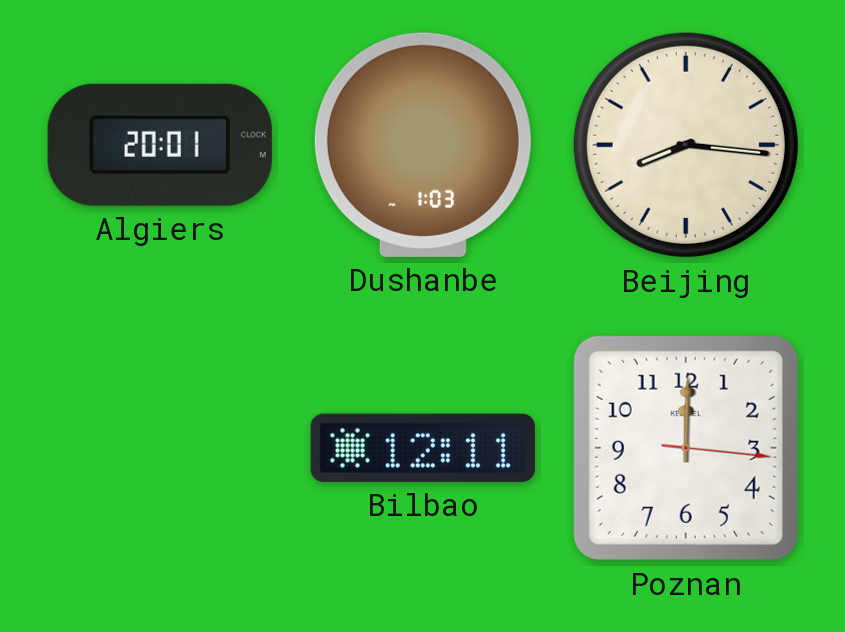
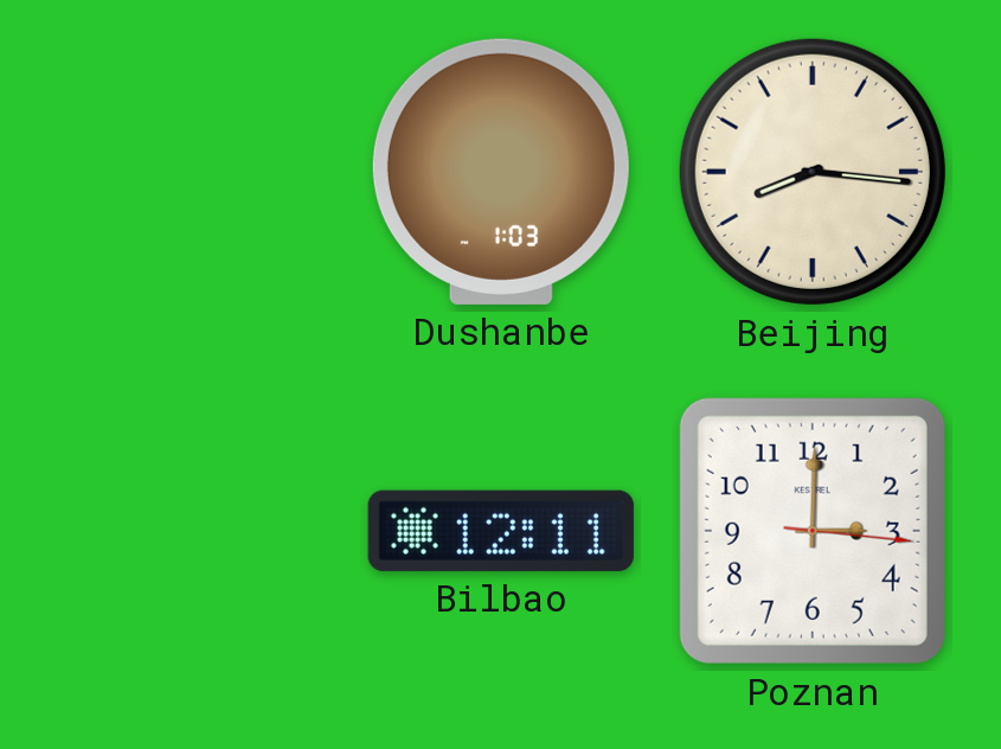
Algiers: 20:01 -> none
Poznan: 12:00 -> 3:00
